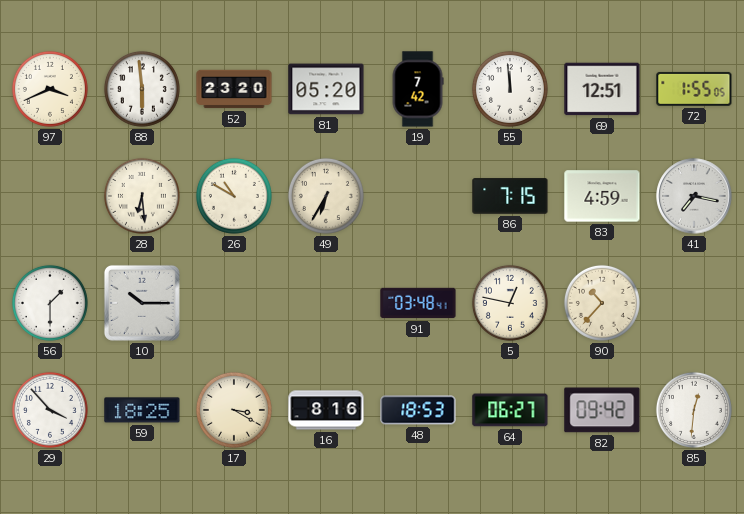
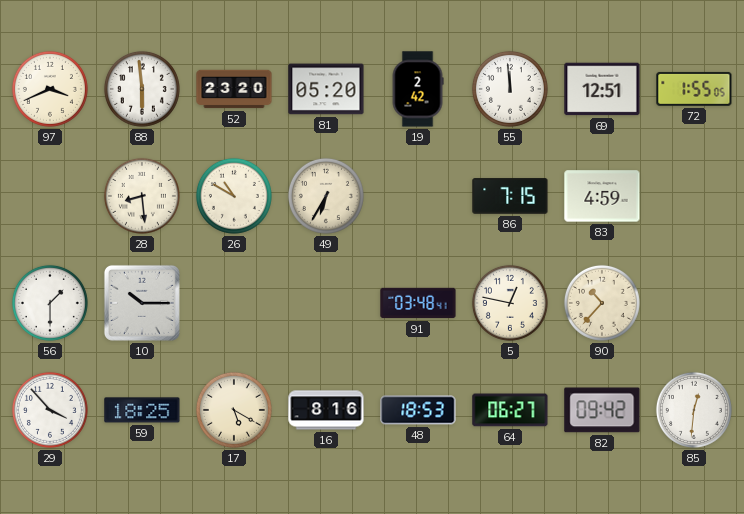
19: 7:42 -> 2:42
28: 6:29 -> 8:29
41: 7:17 -> none
17: 3:20 -> 5:20
